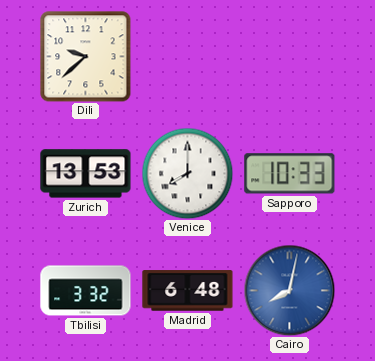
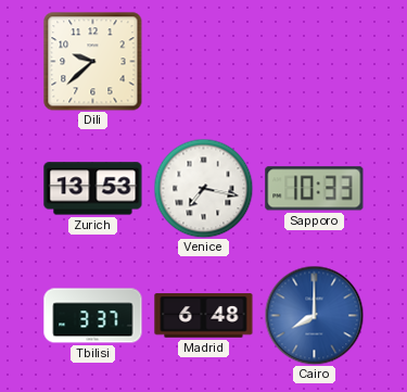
Venice: 8:00 -> 7:17
Tbilisi: 3:32 -> 3:37
Cairo: 8:02 -> 8:00
